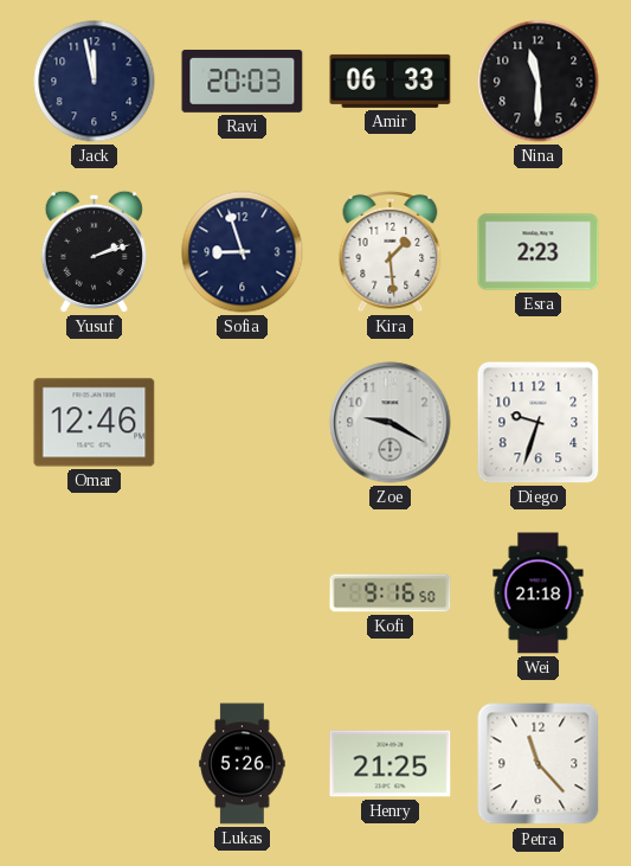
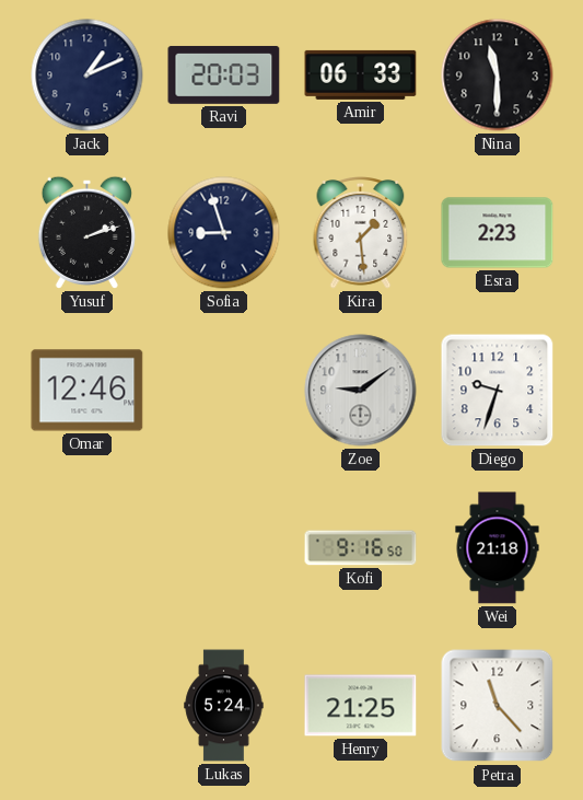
Jack: 11:58 -> 1:11
Zoe: 9:20 -> 9:09
Lukas: 5:26 -> 5:24
